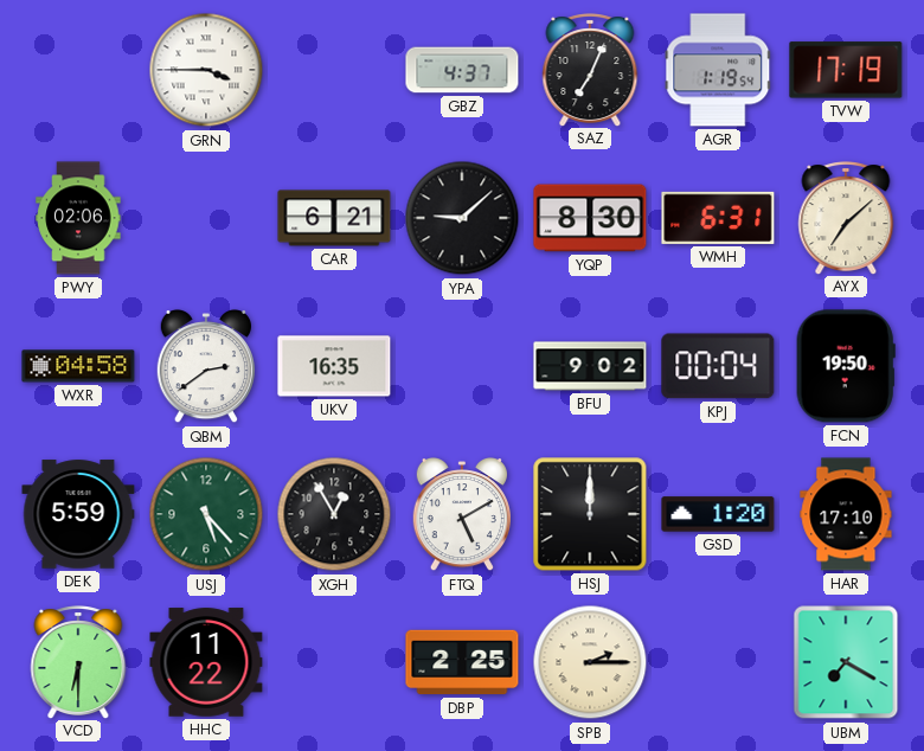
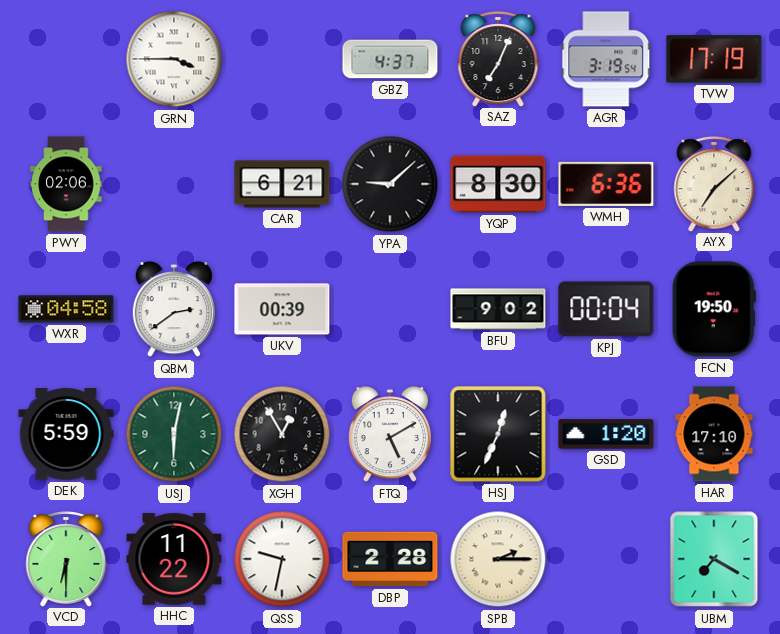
AGR: 1:19 -> 3:19
WMH: 6:31 -> 6:36
UKV: 16:35 -> 00:39
USJ: 5:23 -> 6:02
HSJ: 12:00 -> 12:34
QSS: none -> 9:32
DBP: 2:25 -> 2:28
